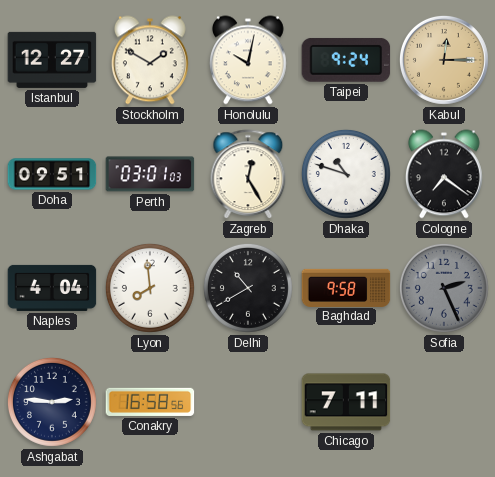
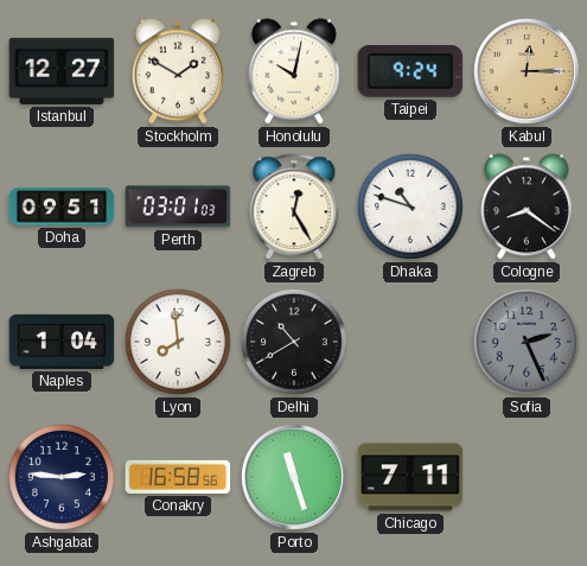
Cologne: 7:21 -> 8:21
Naples: 4:04 -> 1:04
Baghdad: 9:58 -> none
Porto: none -> 11:27
